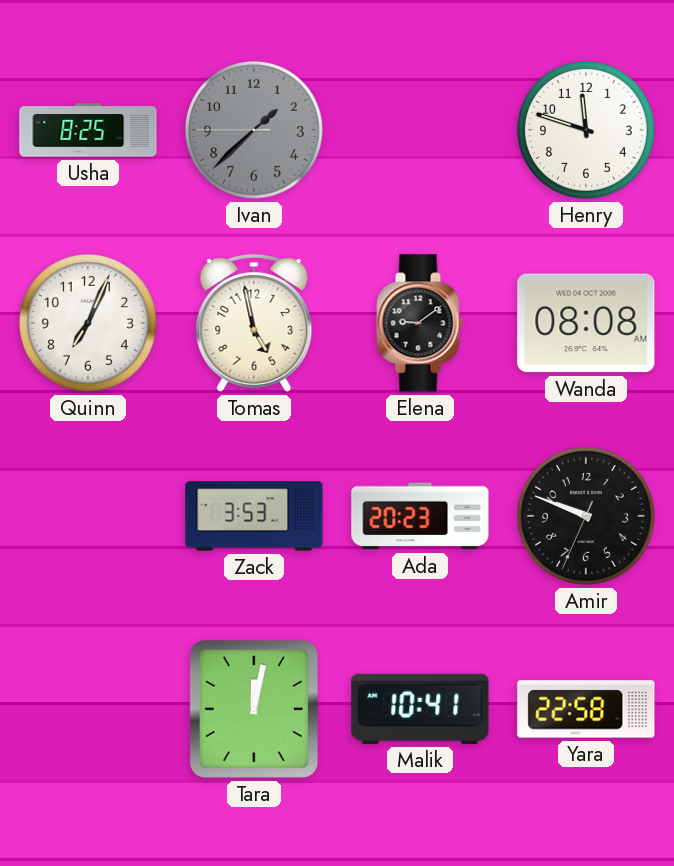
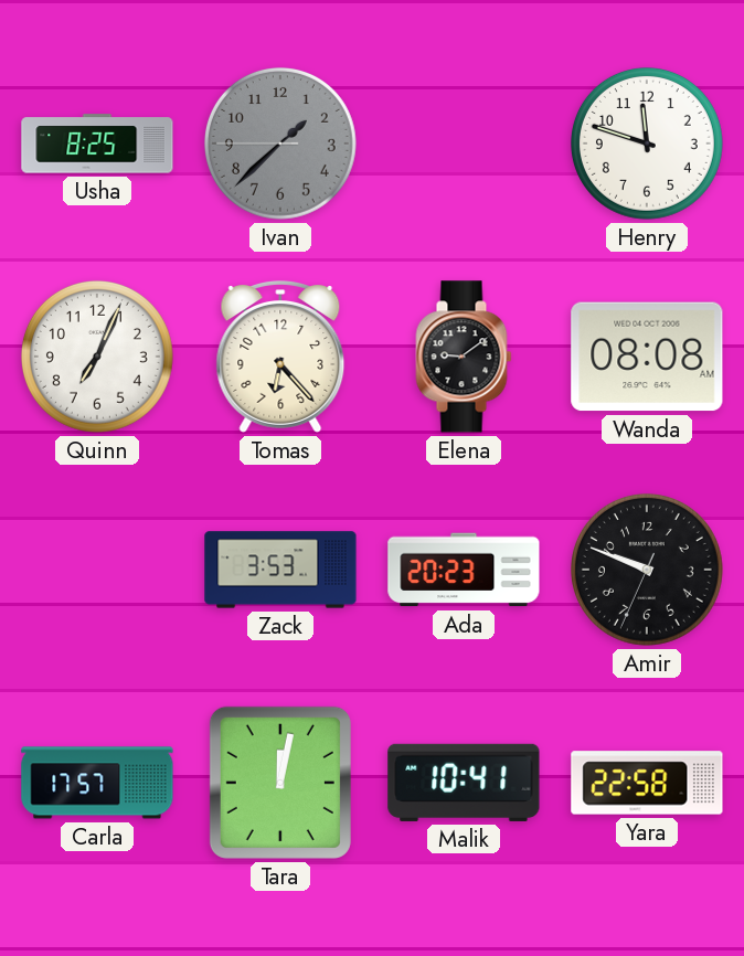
Tomas: 4:58 -> 6:23
Carla: none -> 17:57
